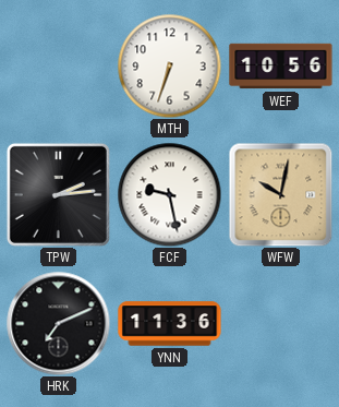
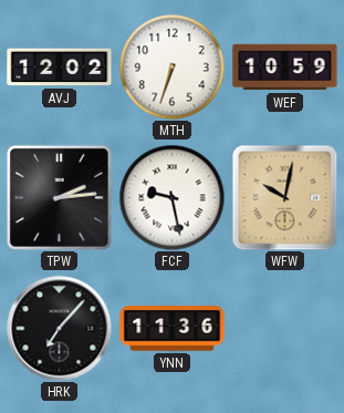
AVJ: none -> 12:02
WEF: 10:56 -> 10:59
HRK: 7:11 -> 7:07
